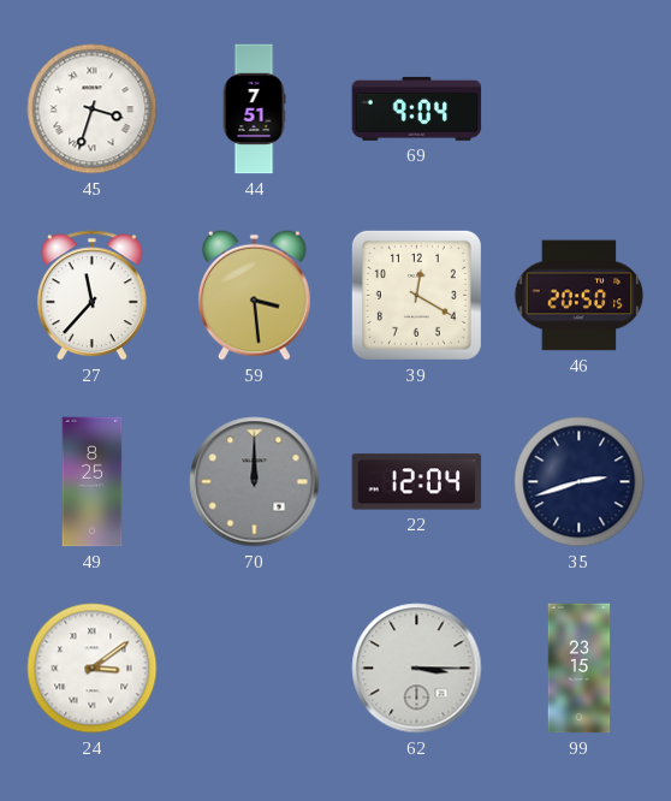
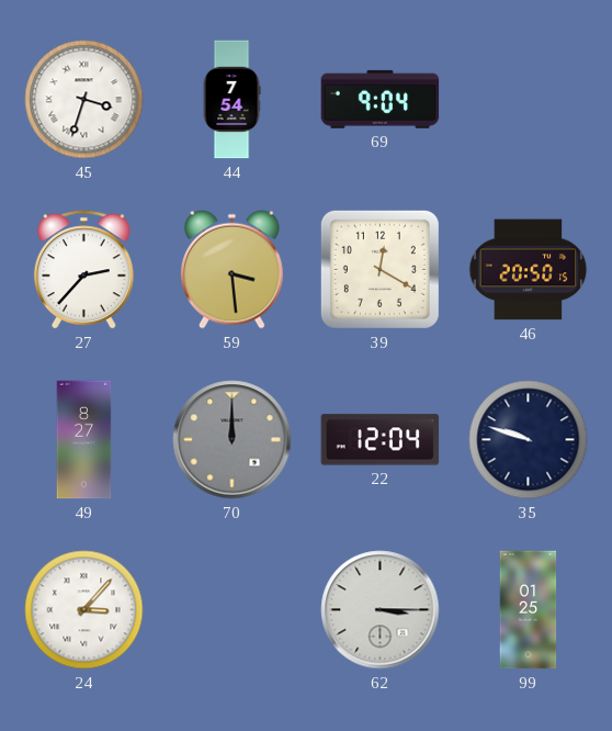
44: 7:51 -> 7:54
27: 11:37 -> 2:37
49: 8:25 -> 8:27
35: 2:42 -> 9:48
24: 3:09 -> 3:07
99: 23:15 -> 01:25
